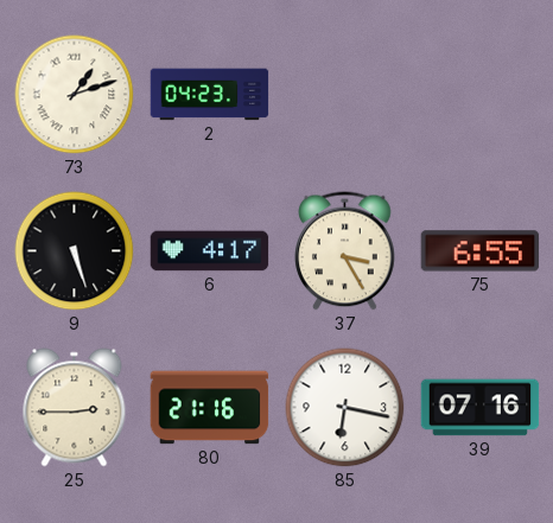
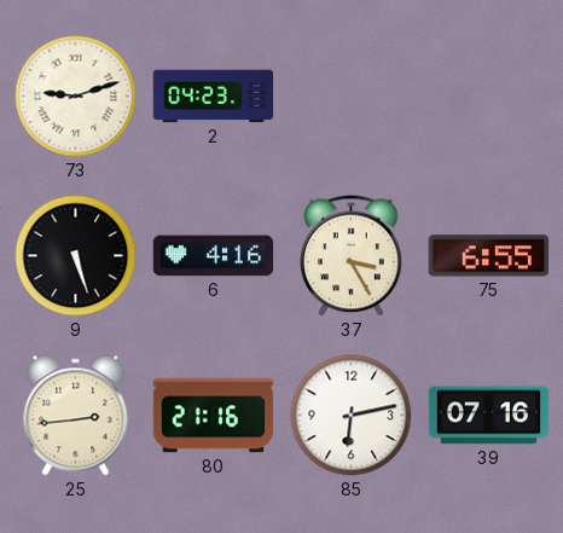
73: 1:12 -> 9:12
6: 4:17 -> 4:16
25: 2:45 -> 2:44
85: 6:17 -> 6:13
